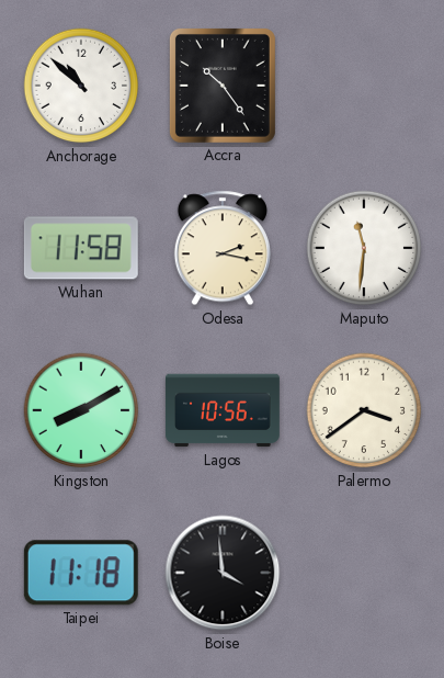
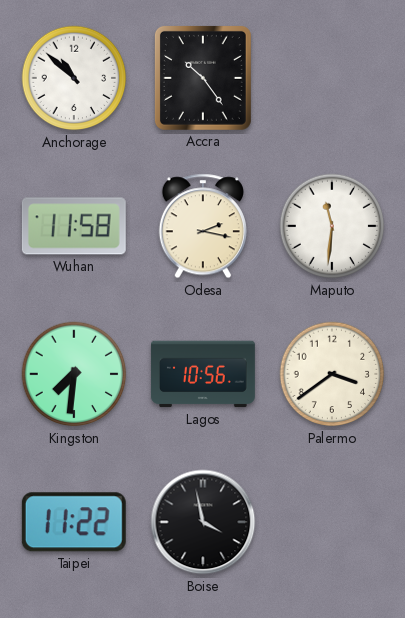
Kingston: 8:10 -> 7:31
Taipei: 11:18 -> 11:22
Boise: 3:59 -> 3:58
